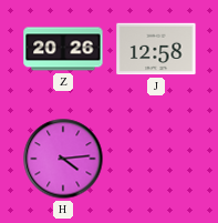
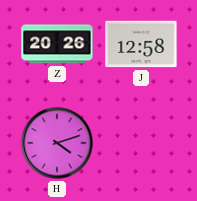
H: 4:14 -> 4:12
